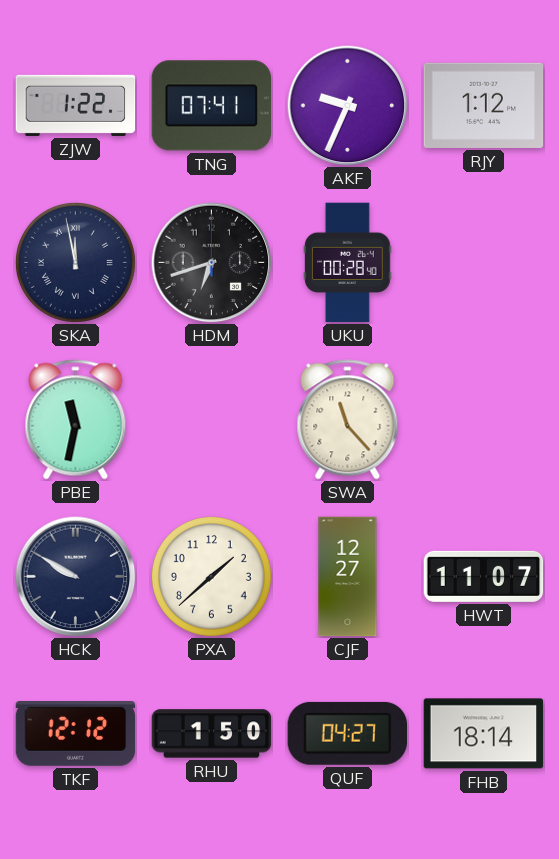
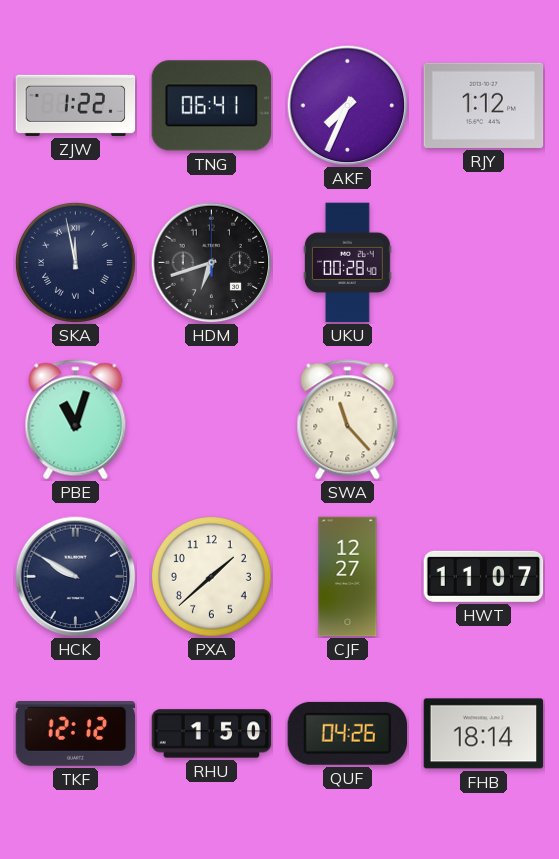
TNG: 07:41 -> 06:41
AKF: 9:34 -> 7:34
PBE: 11:32 -> 11:03
QUF: 04:27 -> 04:26
